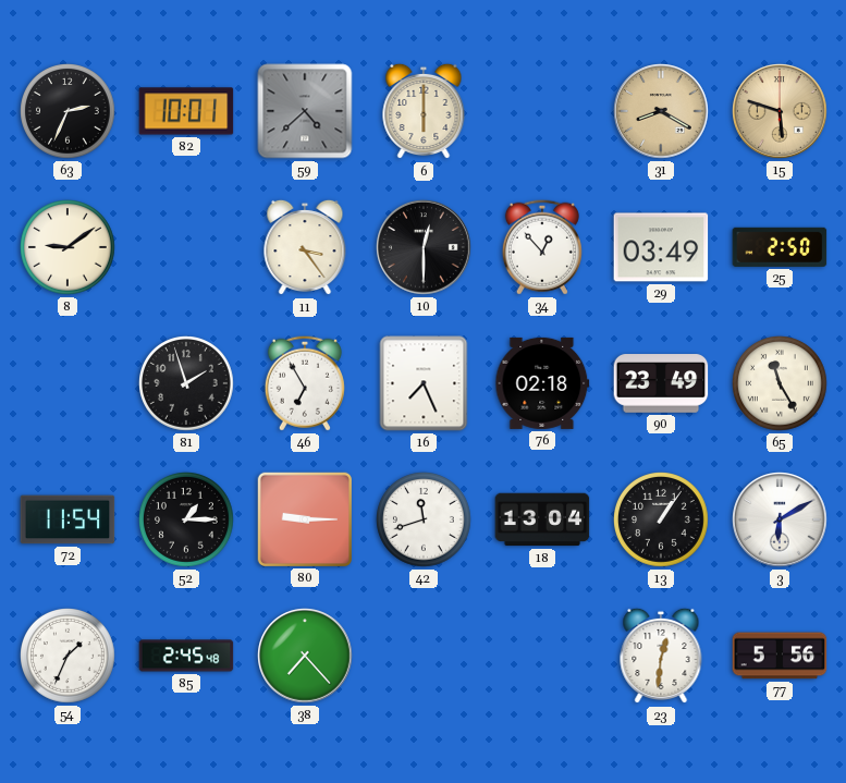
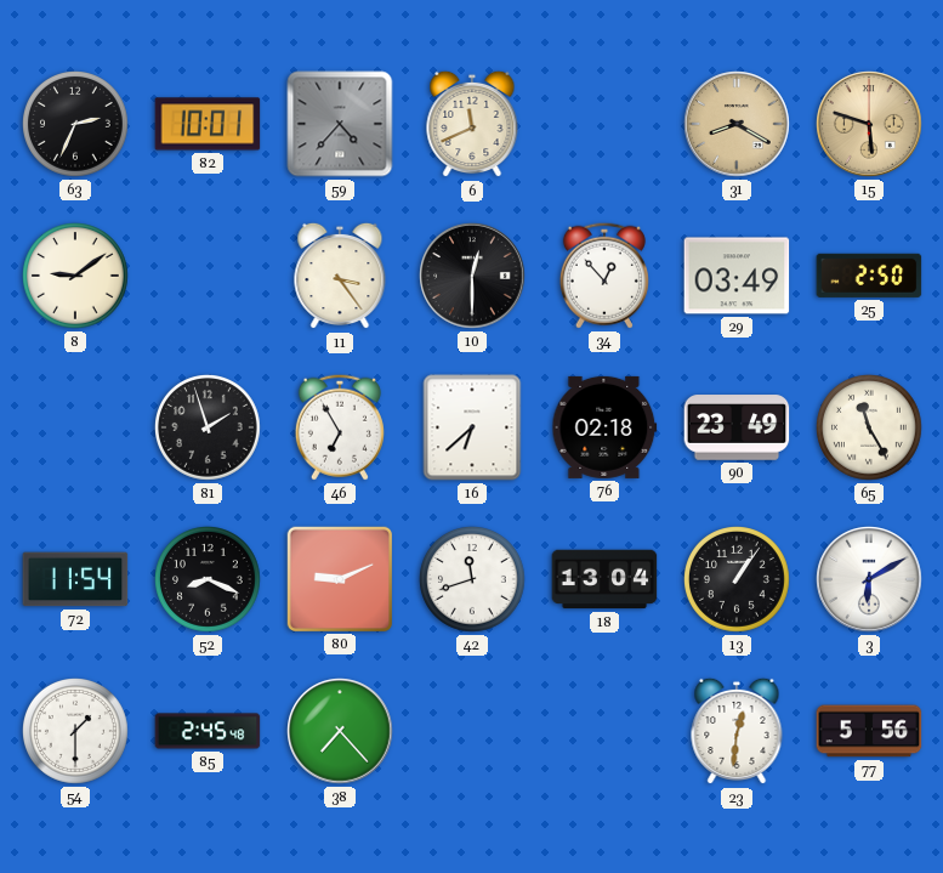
59: 4:38 -> 4:37
6: 6:00 -> 11:41
16: 7:26 -> 6:38
52: 1:15 -> 8:19
80: 9:15 -> 9:11
54: 1:34 -> 1:30
